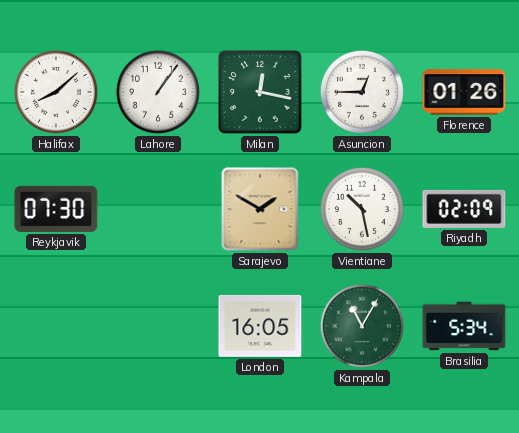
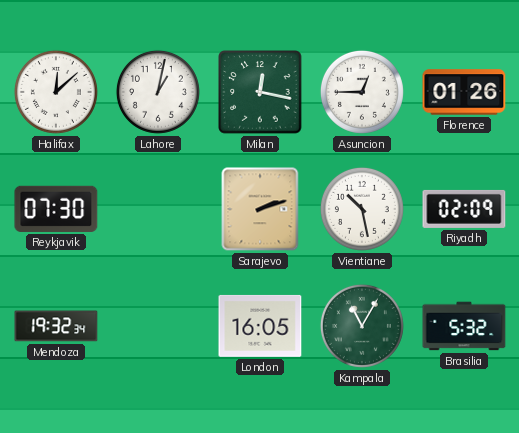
Halifax: 8:08 -> 12:08
Lahore: 1:06 -> 1:02
Sarajevo: 1:50 -> 2:12
Mendoza: none -> 19:32
Brasilia: 5:34 -> 5:32
